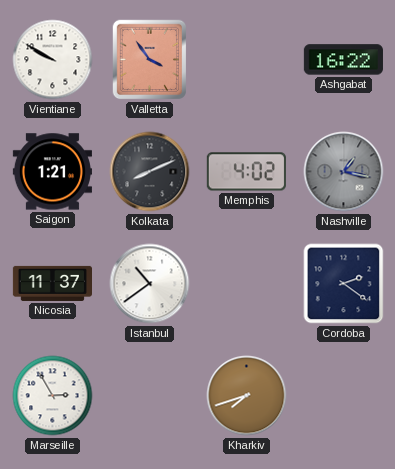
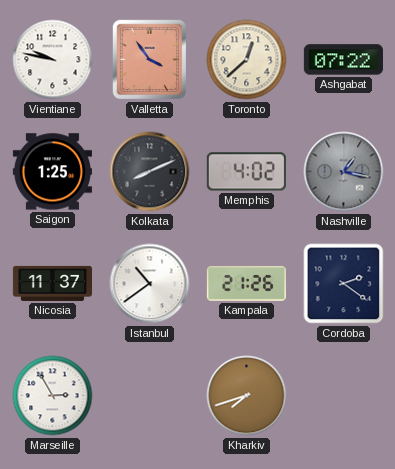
Vientiane: 9:50 -> 9:47
Toronto: none -> 12:38
Ashgabat: 16:22 -> 07:22
Saigon: 1:21 -> 1:25
Kampala: none -> 21:26
